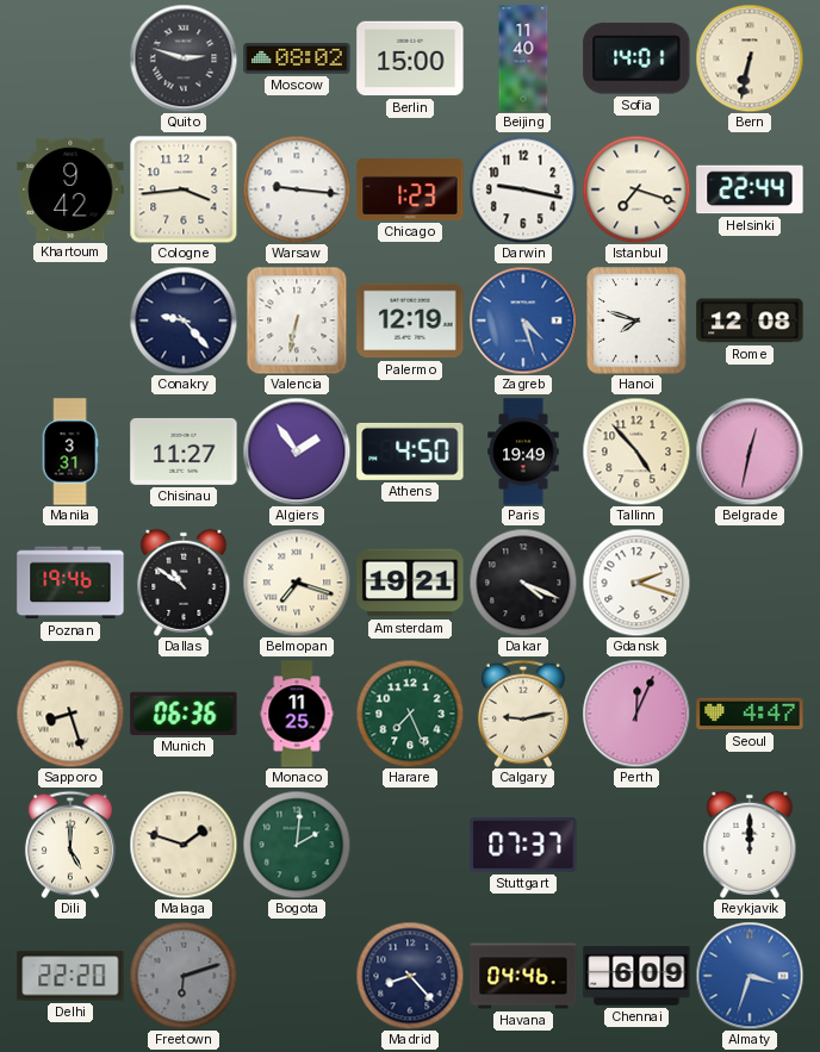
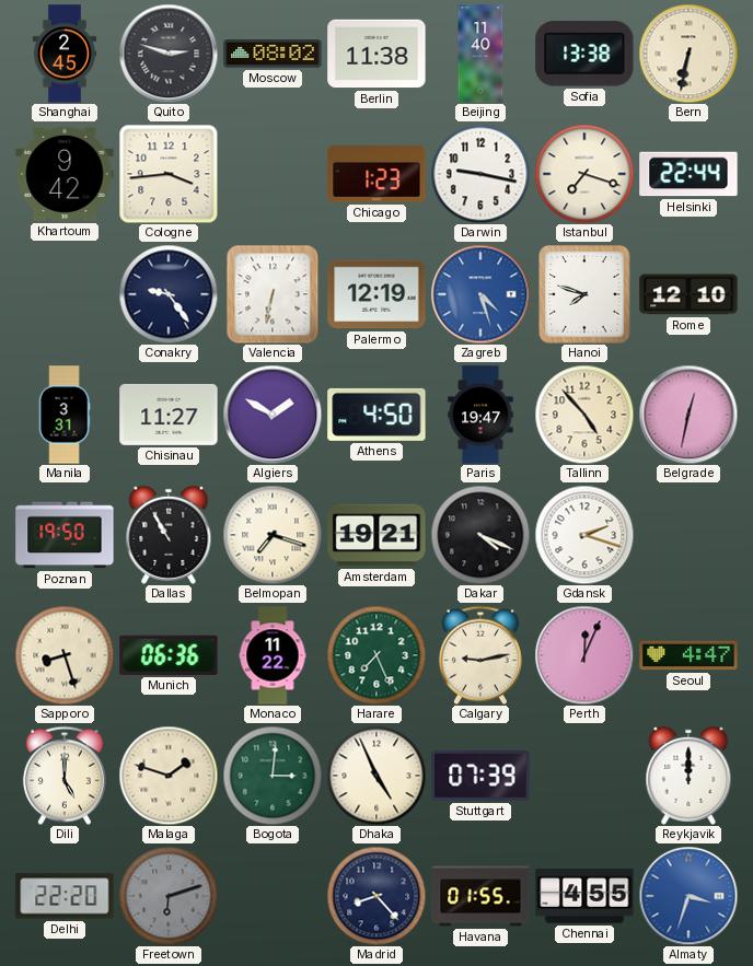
Shanghai: none -> 2:45
Berlin: 15:00 -> 11:38
Sofia: 14:01 -> 13:38
Warsaw: 9:16 -> none
Conakry: 9:23 -> 9:24
Rome: 12:08 -> 12:10
Algiers: 1:54 -> 1:50
Paris: 19:49 -> 19:47
Poznan: 19:46 -> 19:50
Dallas: 10:51 -> 10:55
Monaco: 11:25 -> 11:22
Bogota: 2:01 -> 3:01
Dhaka: none -> 4:56
Stuttgart: 07:37 -> 07:39
Havana: 04:46 -> 01:55
Chennai: 6:09 -> 4:55
